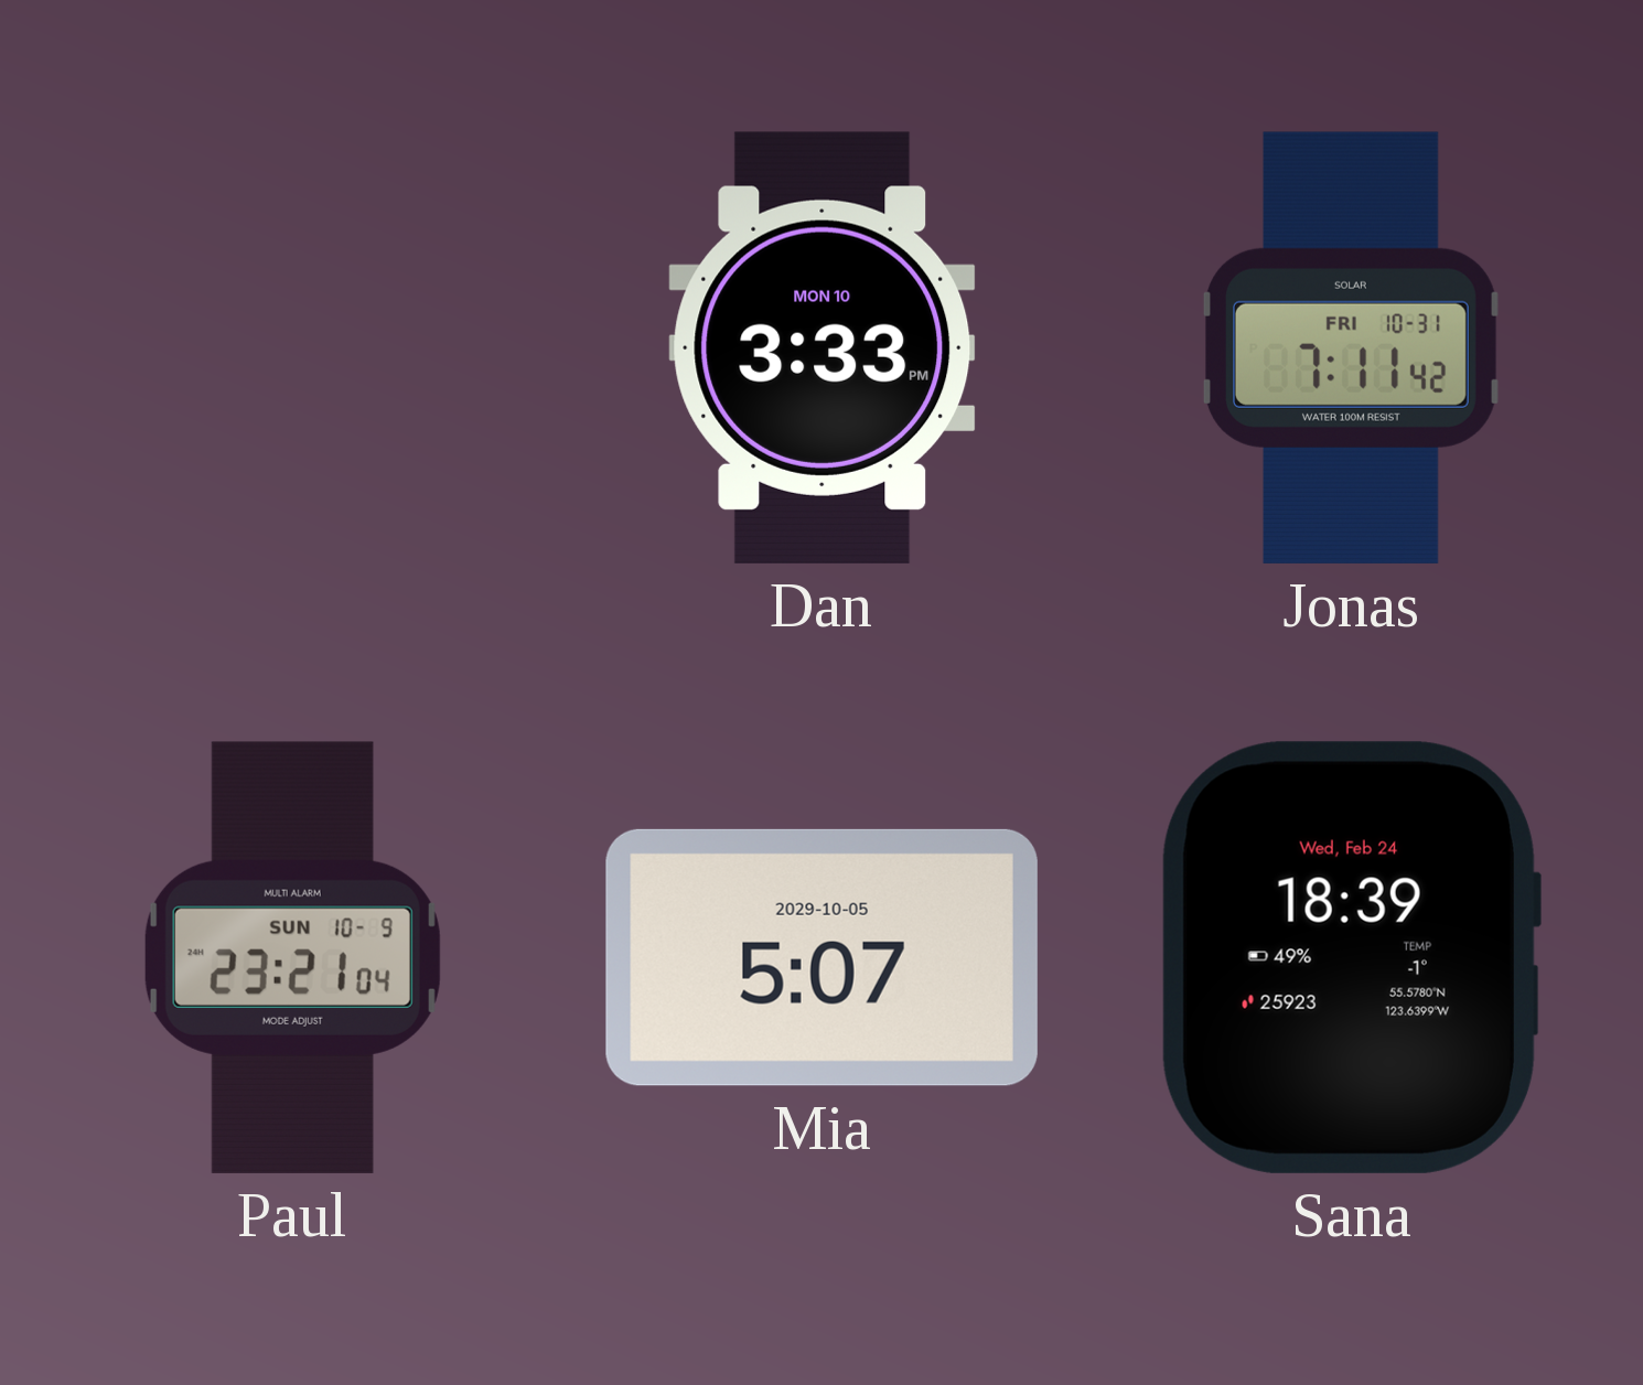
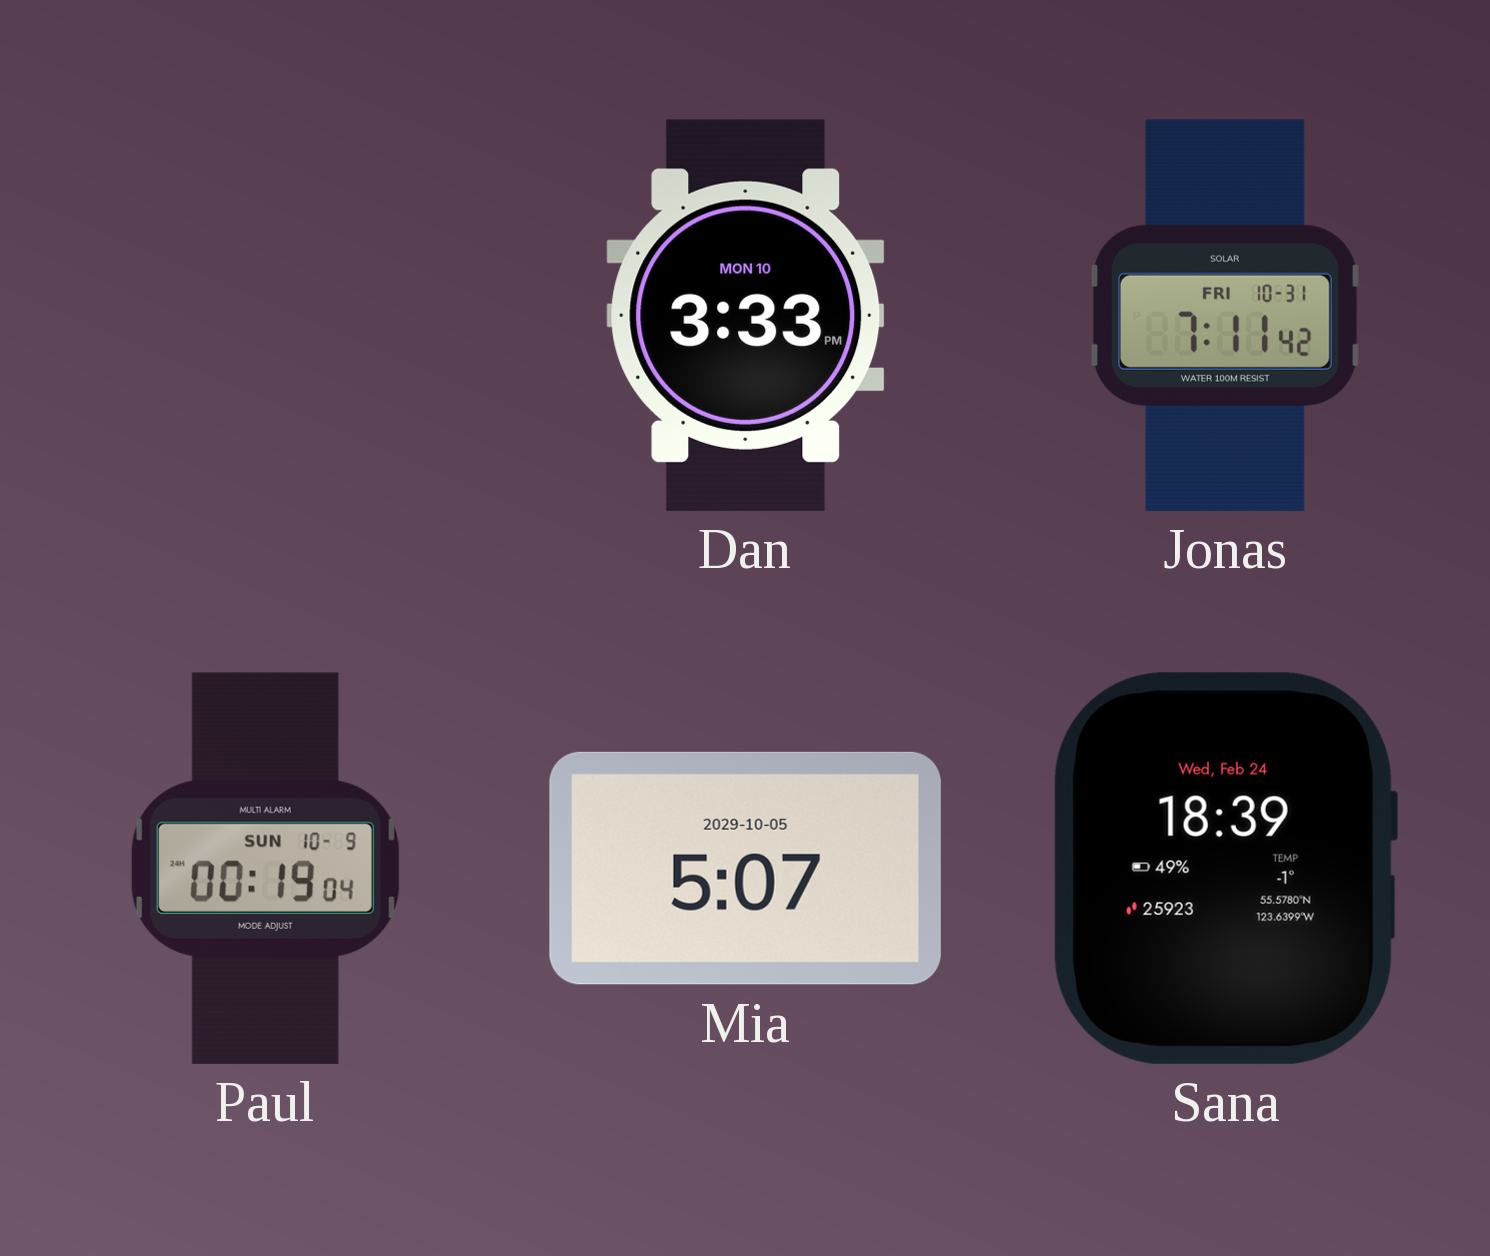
Paul: 23:21 -> 00:19
